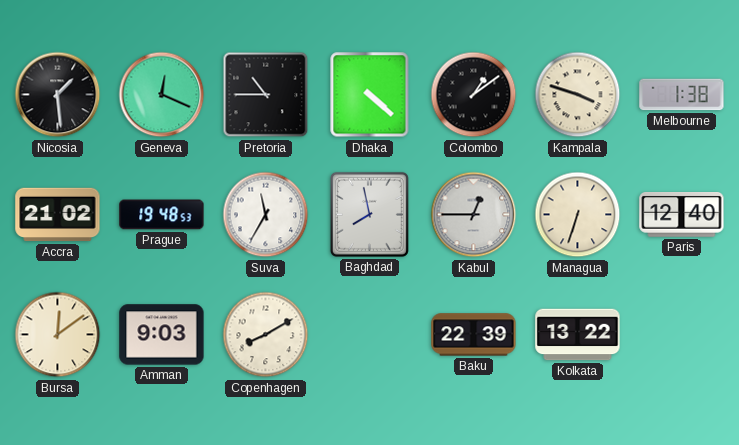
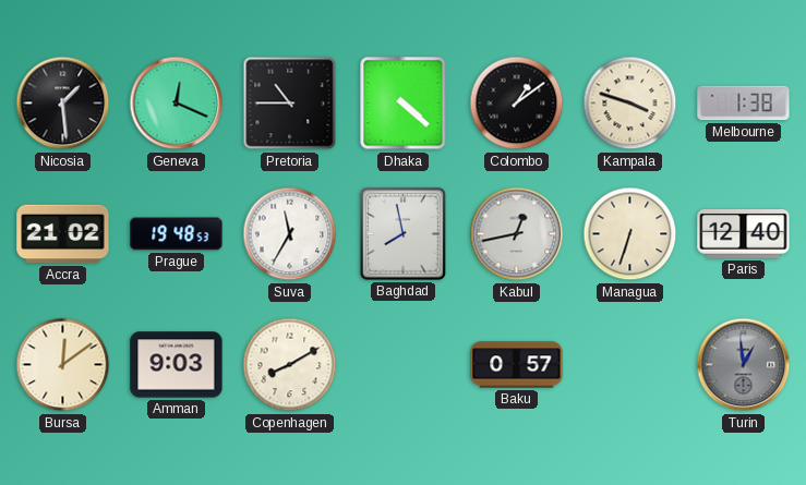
Kabul: 12:45 -> 12:43
Baku: 22:39 -> 0:57
Kolkata: 13:22 -> none
Turin: none -> 12:59
